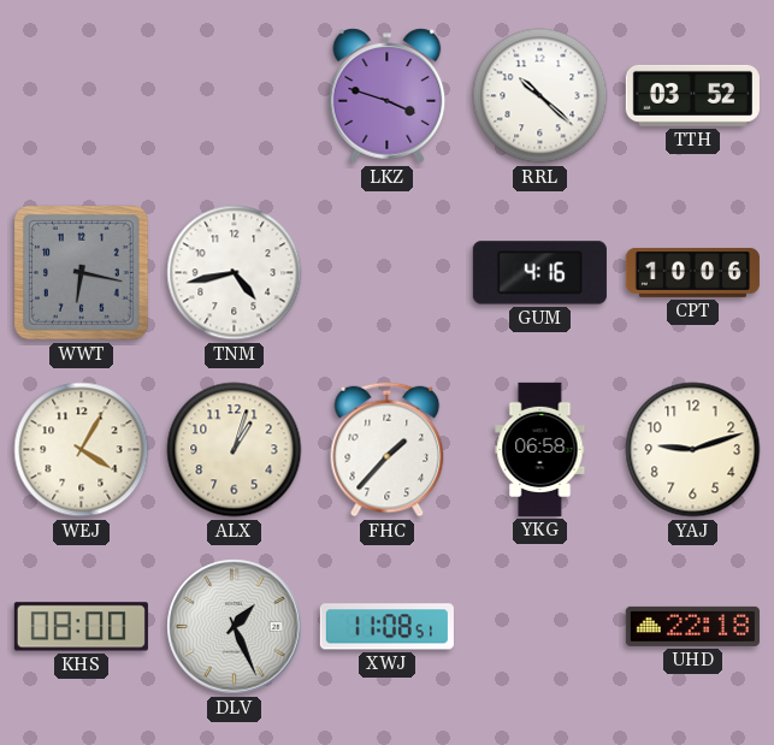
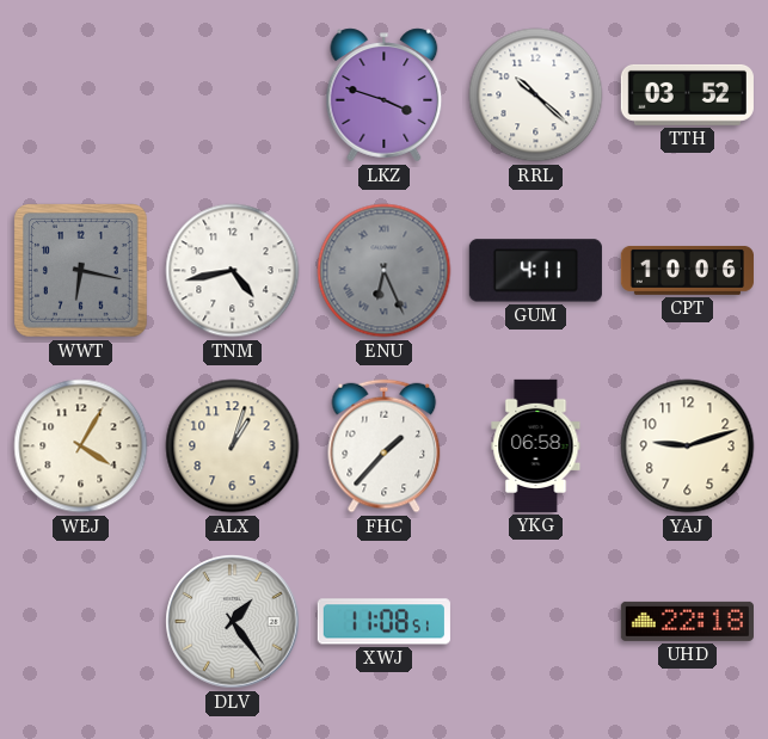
ENU: none -> 6:26
GUM: 4:16 -> 4:11
KHS: 08:00 -> none
DLV: 1:26 -> 1:24
